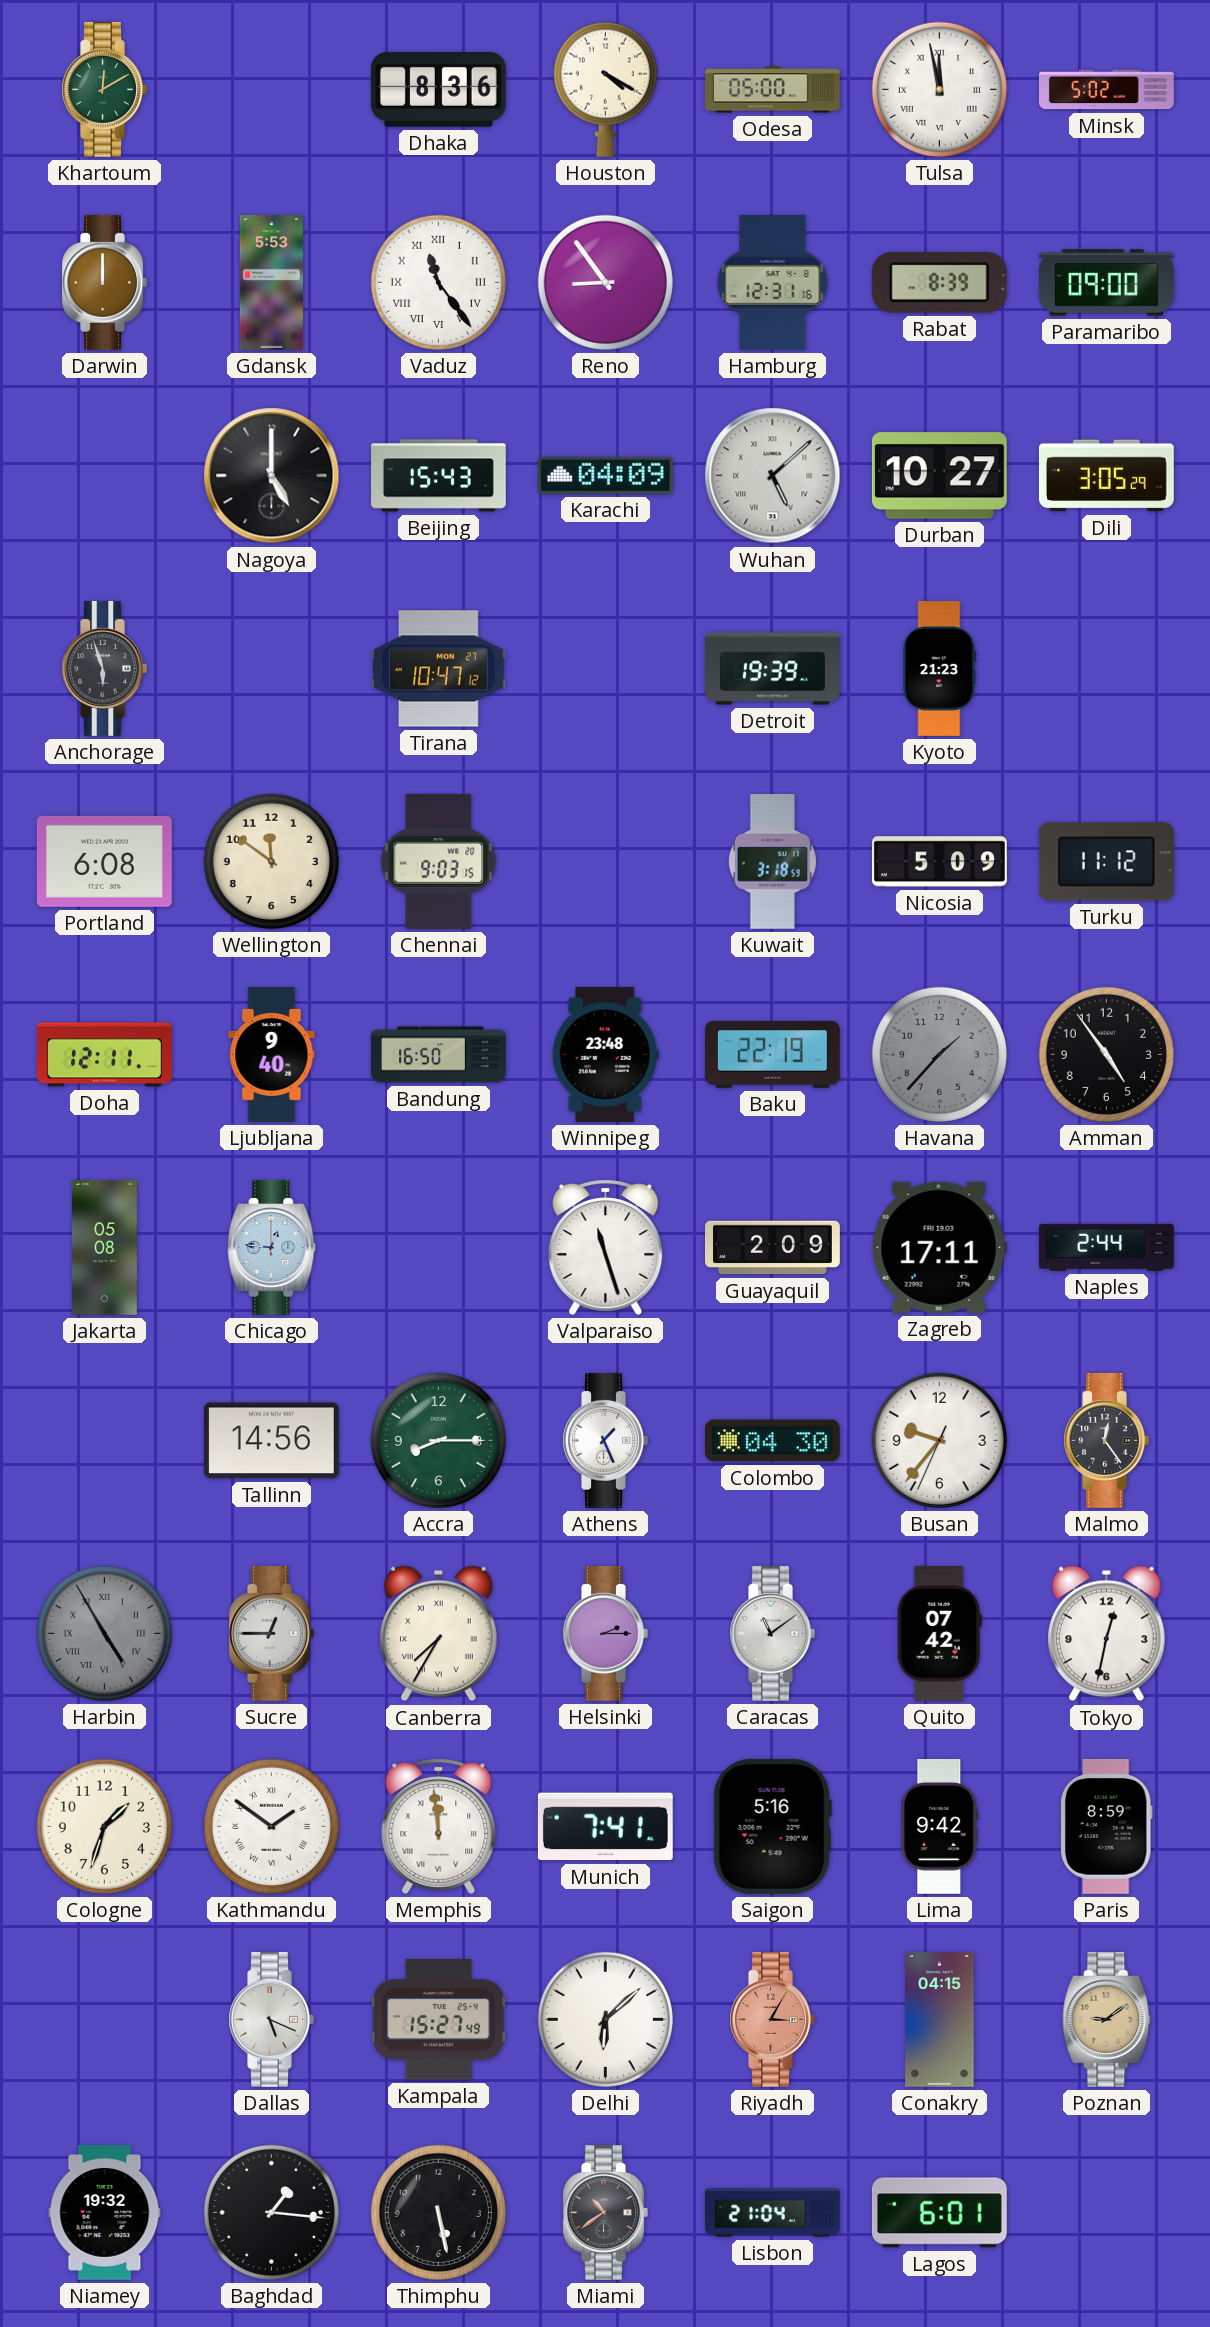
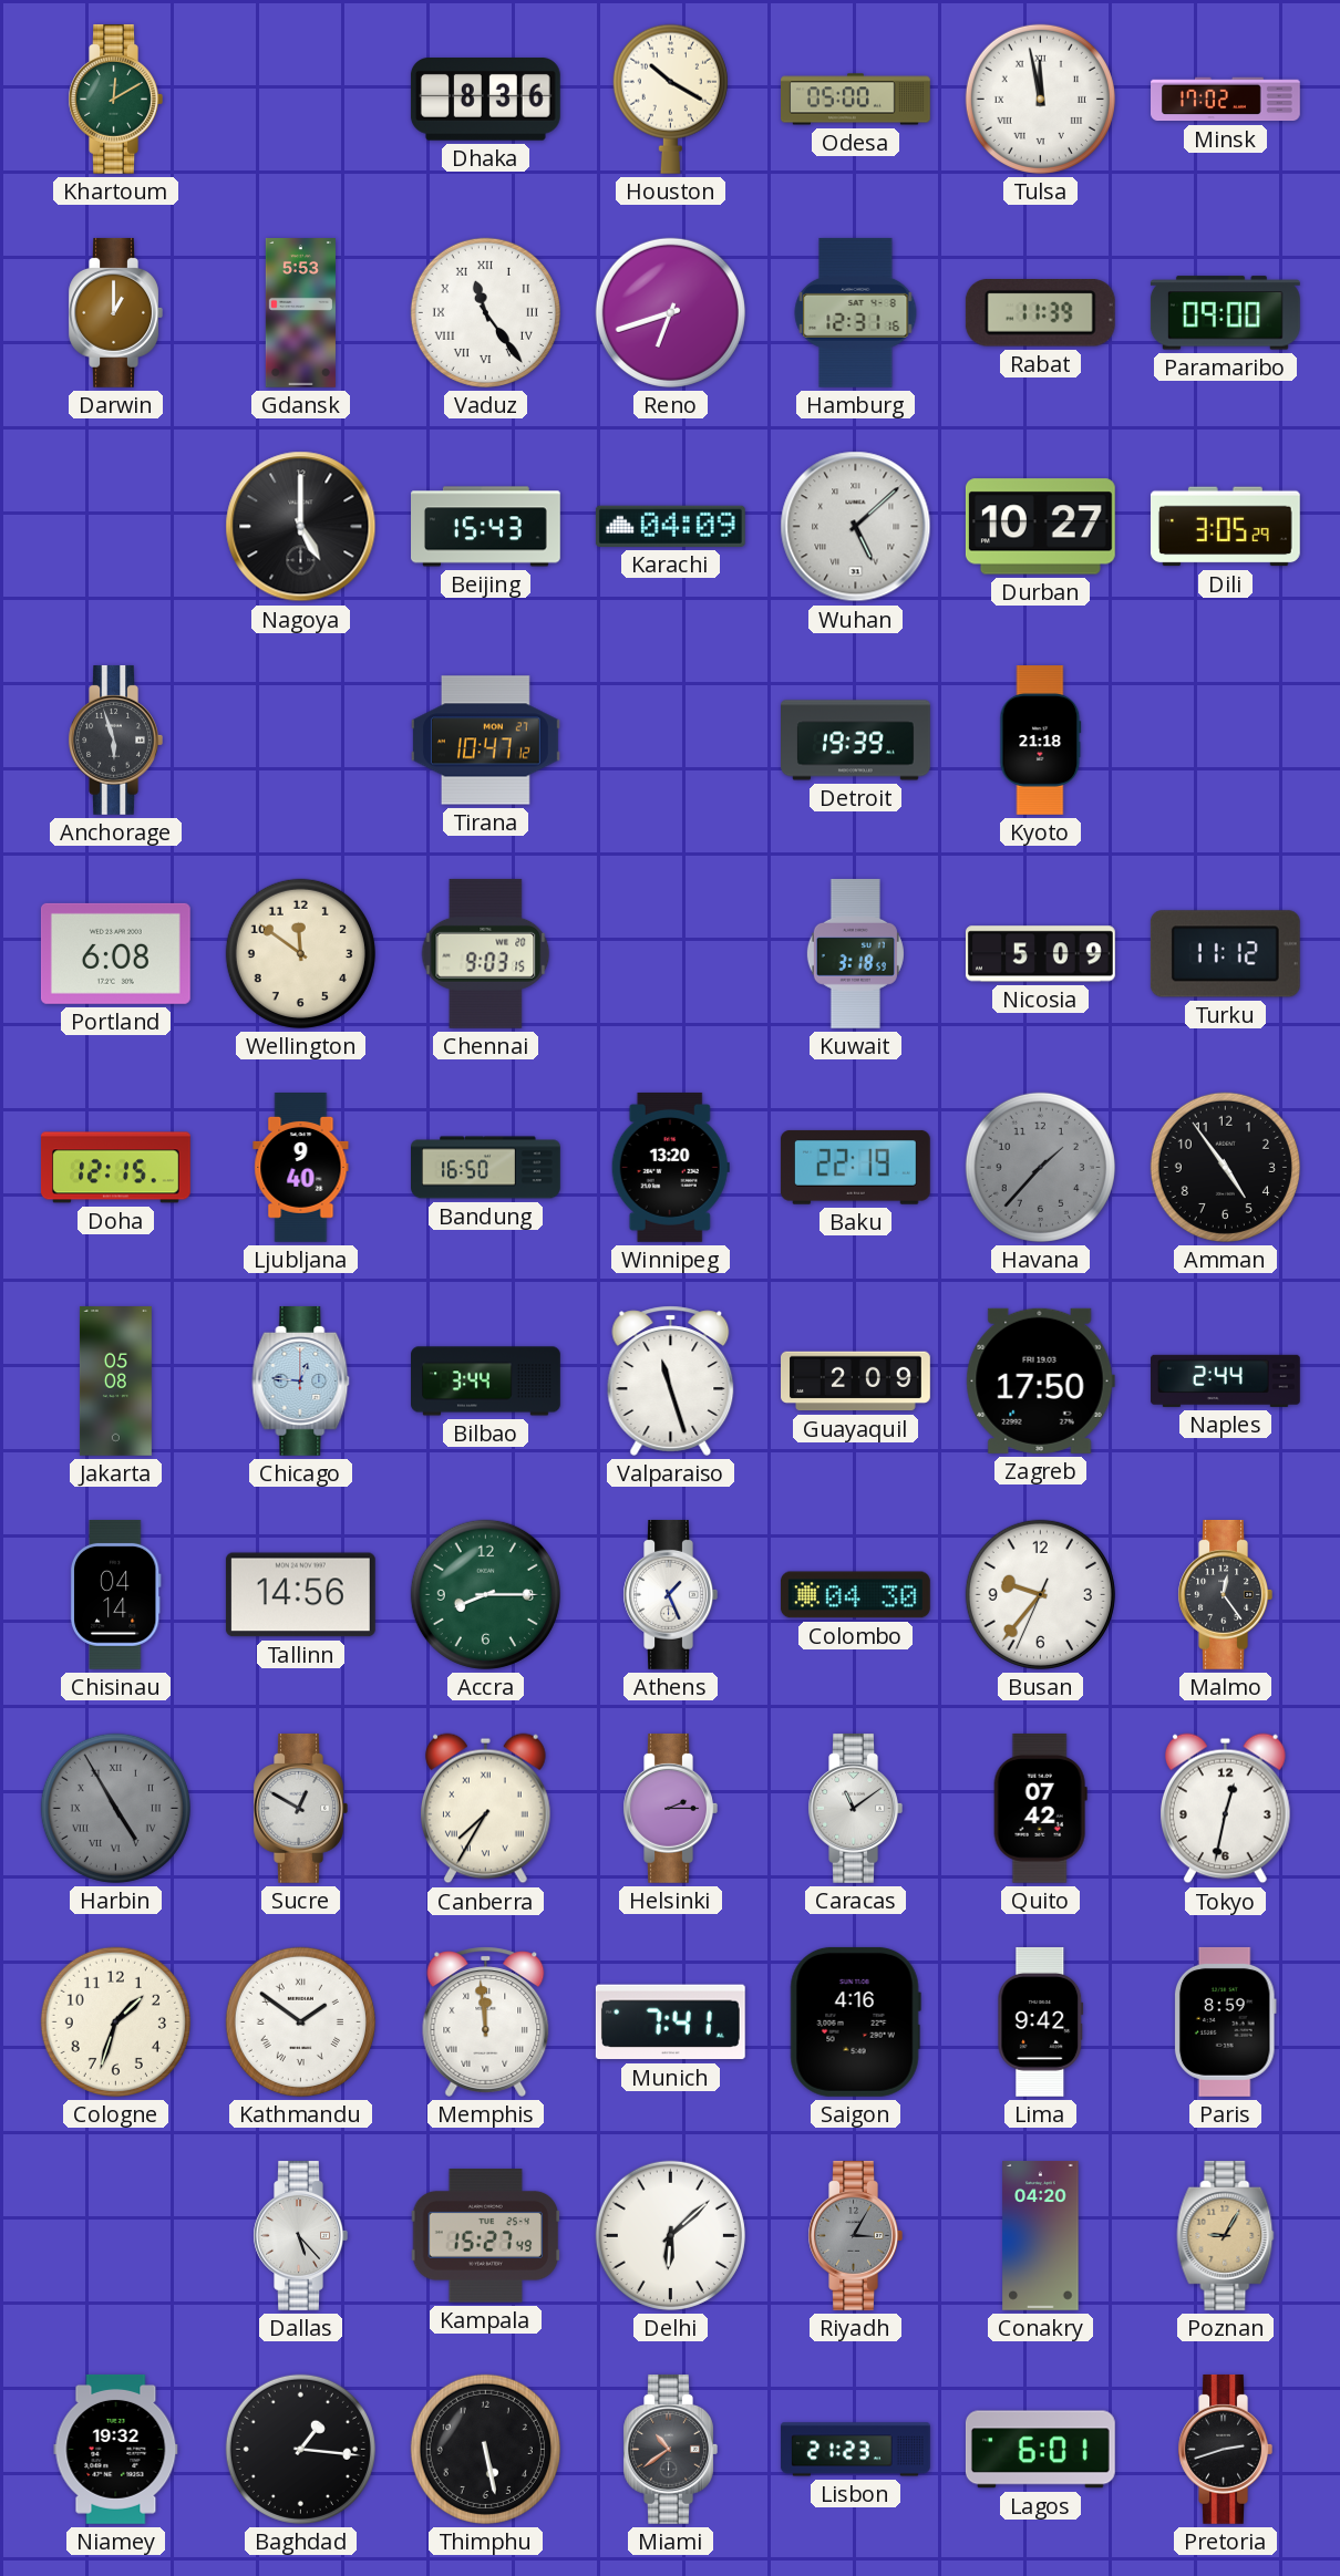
Houston: 4:20 -> 10:20
Minsk: 5:02 -> 17:02
Darwin: 12:00 -> 1:00
Reno: 8:54 -> 6:42
Rabat: 8:39 -> 11:39
Kyoto: 21:23 -> 21:18
Doha: 12:11 -> 12:15
Winnipeg: 23:48 -> 13:20
Bilbao: none -> 3:44
Zagreb: 17:11 -> 17:50
Chisinau: none -> 04:14
Sucre: 12:45 -> 12:50
Saigon: 5:16 -> 4:16
Dallas: 5:19 -> 5:23
Riyadh dial: salmon -> grey
Conakry: 04:15 -> 04:20
Poznan: 9:09 -> 9:05
Lisbon: 21:04 -> 21:23
Pretoria: none -> 2:42
